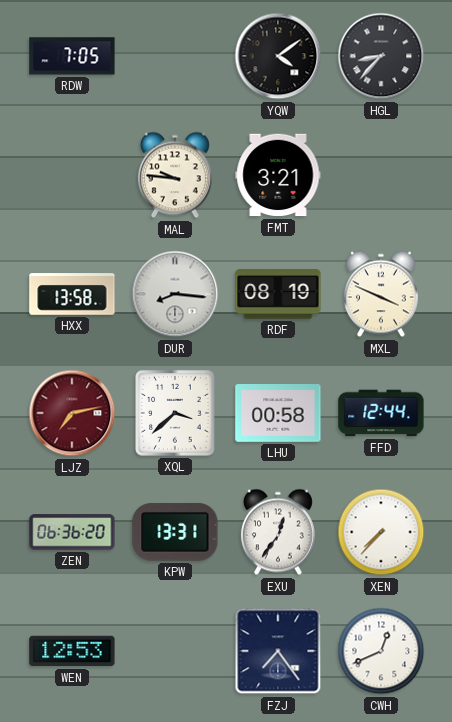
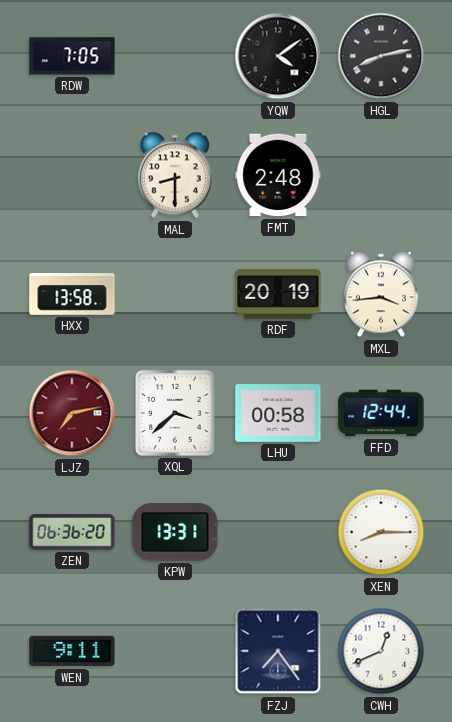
HGL: 8:37 -> 8:13
MAL: 9:46 -> 8:30
FMT: 3:21 -> 2:48
DUR: 8:16 -> none
RDF: 08:19 -> 20:19
MXL: 3:49 -> 3:44
EXU: 12:36 -> none
XEN: 7:37 -> 8:15
WEN: 12:53 -> 9:11
